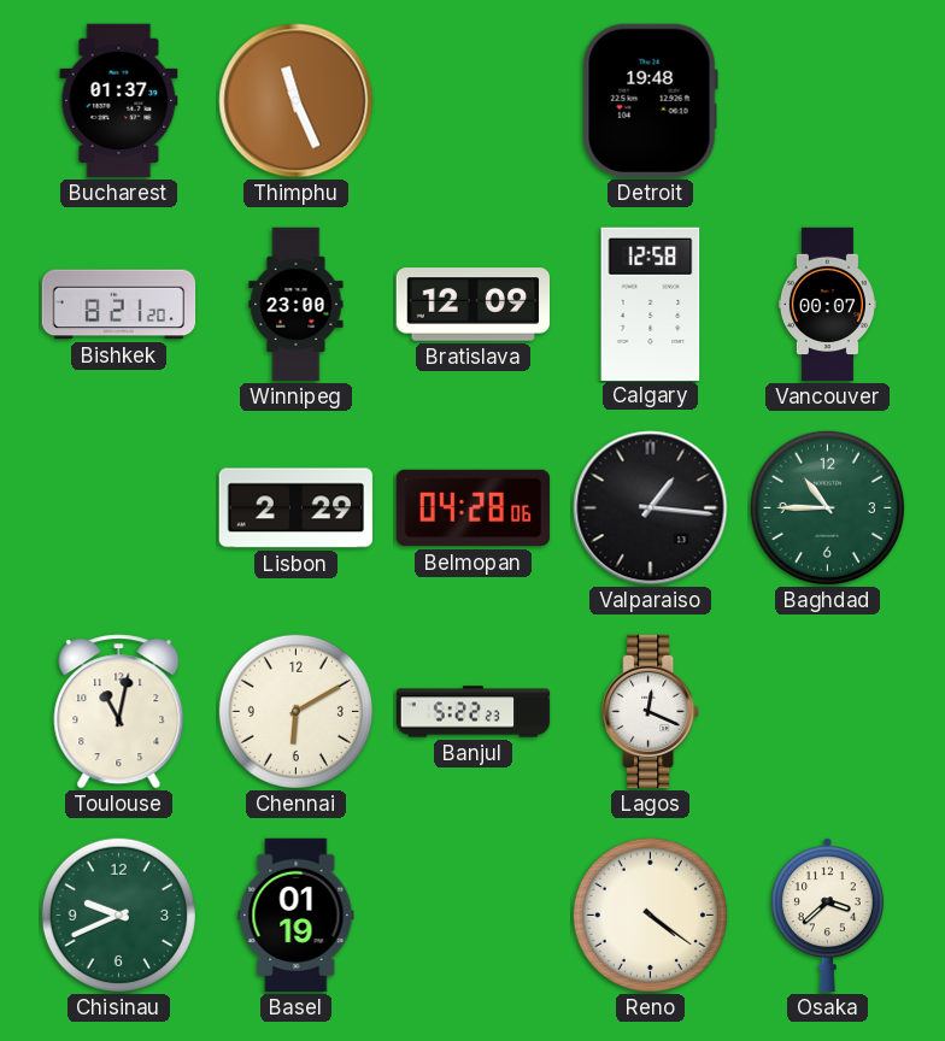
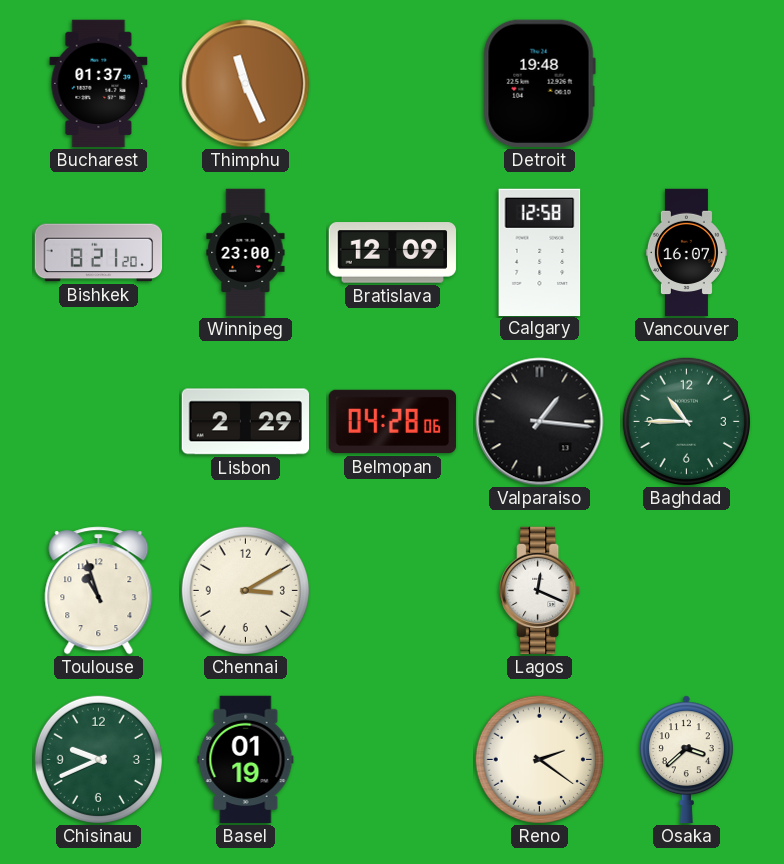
Vancouver: 00:07 -> 16:07
Toulouse: 11:02 -> 10:57
Chennai: 6:10 -> 3:10
Banjul: 5:22 -> none
Reno: 4:21 -> 2:21
